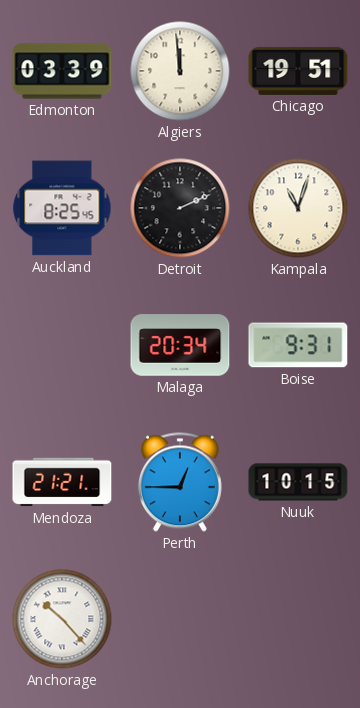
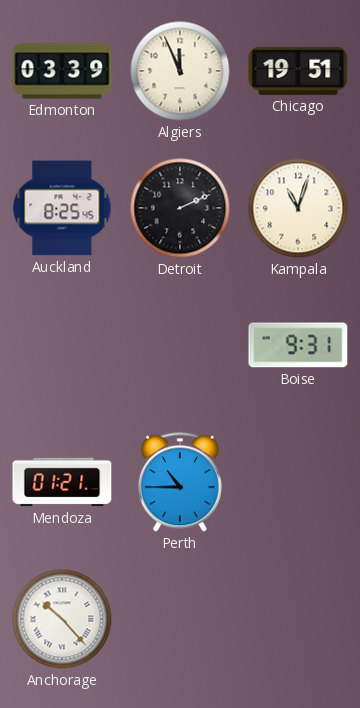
Algiers: 11:59 -> 11:56
Malaga: 20:34 -> none
Mendoza: 21:21 -> 01:21
Perth: 12:45 -> 10:45
Nuuk: 10:15 -> none
